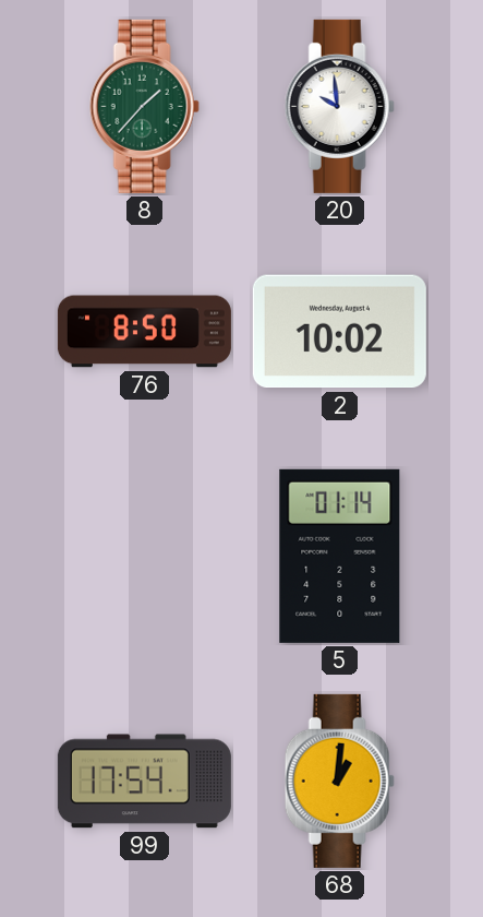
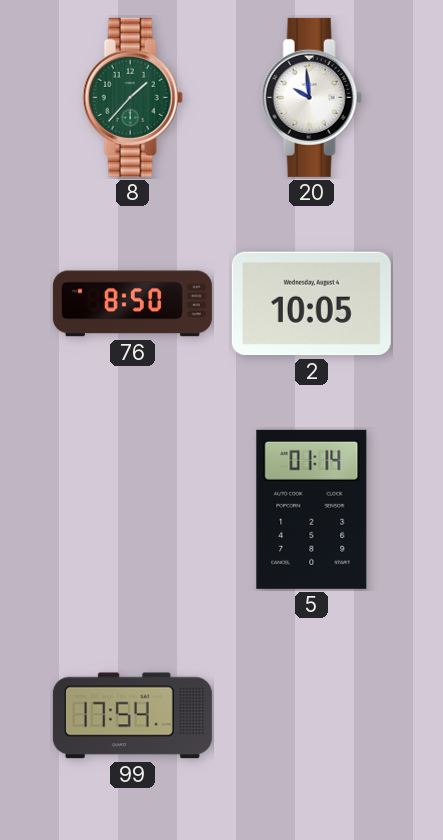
2: 10:02 -> 10:05
68: 1:01 -> none
